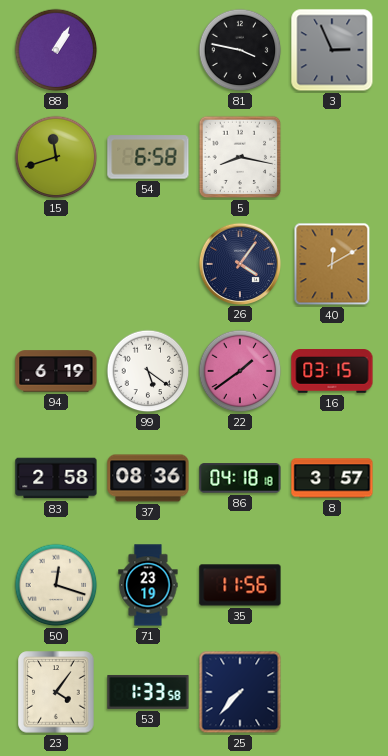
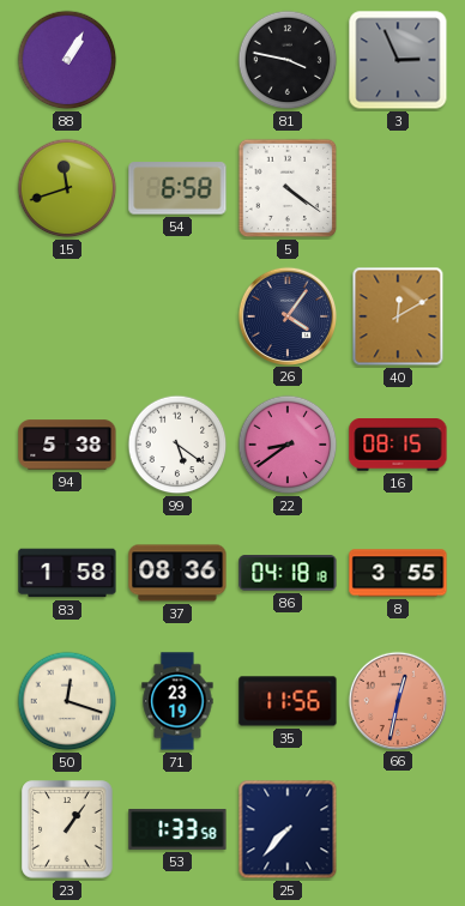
5: 8:17 -> 4:21
94: 6:19 -> 5:38
22: 1:39 -> 8:39
16: 03:15 -> 08:15
83: 2:58 -> 1:58
8: 3:57 -> 3:55
66: none -> 12:32
23: 4:06 -> 1:06
